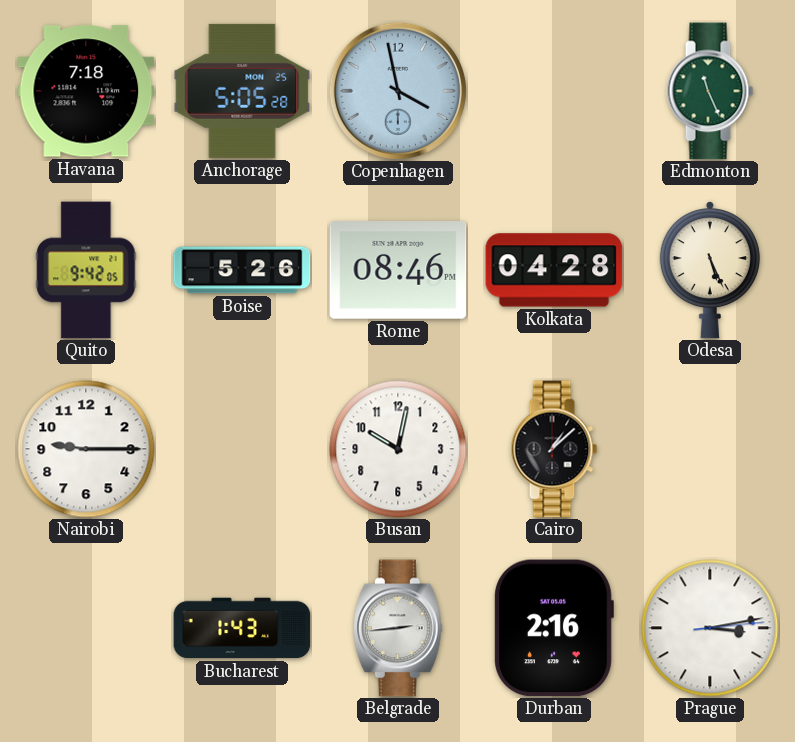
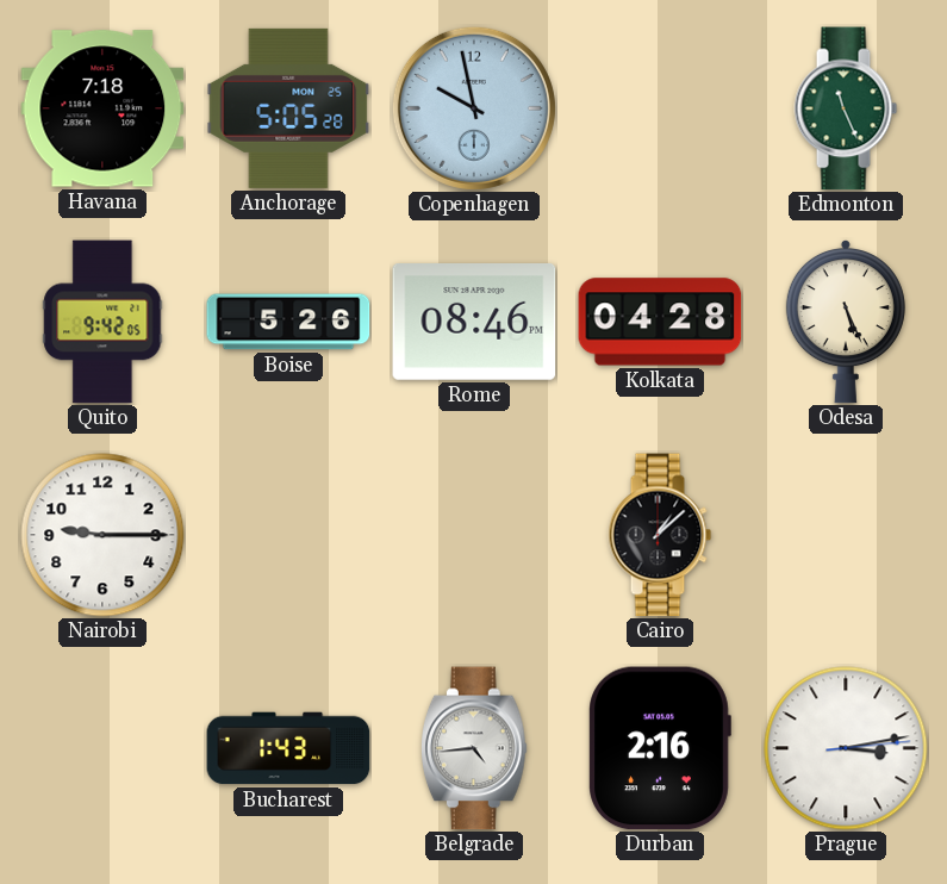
Copenhagen: 3:58 -> 9:58
Busan: 10:02 -> none
Belgrade: 2:44 -> 4:44
